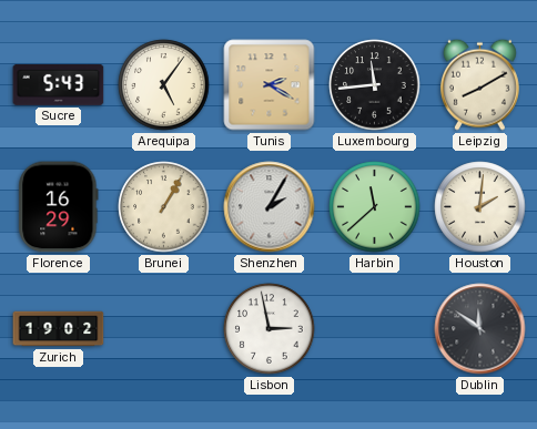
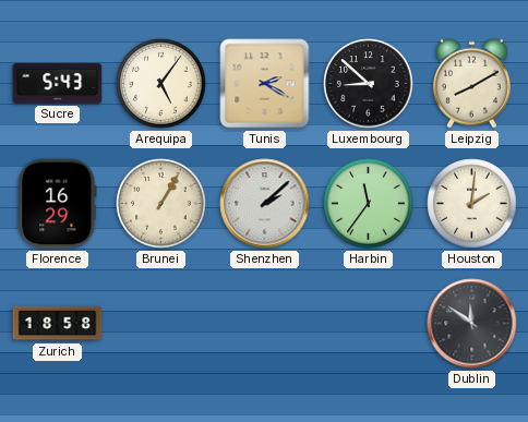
Luxembourg: 11:44 -> 8:52
Shenzhen: 2:05 -> 2:08
Harbin: 11:38 -> 11:36
Zurich: 19:02 -> 18:58
Lisbon: 2:58 -> none
